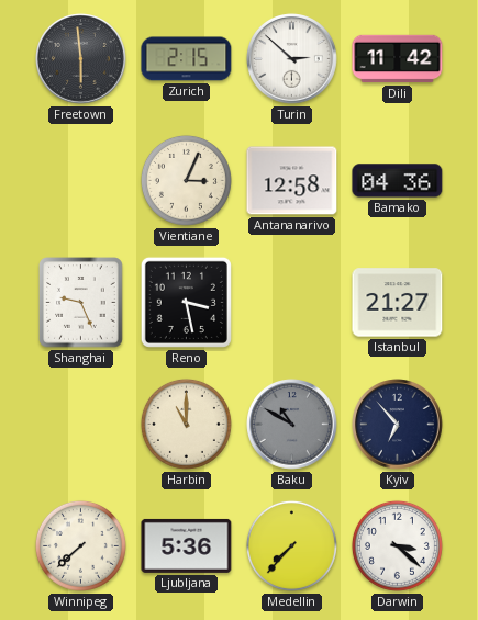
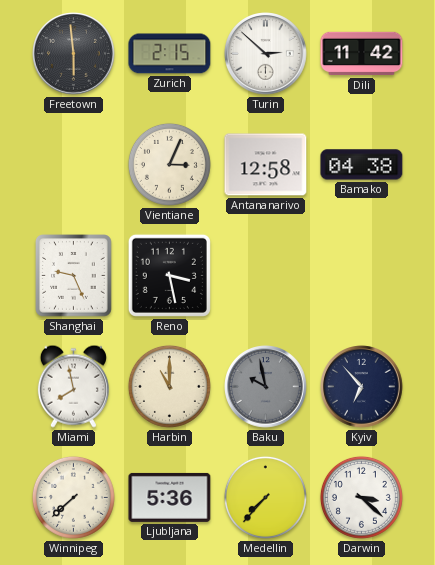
Bamako: 04:36 -> 04:38
Istanbul: 21:27 -> none
Miami: none -> 7:58
Baku: 10:50 -> 9:58
